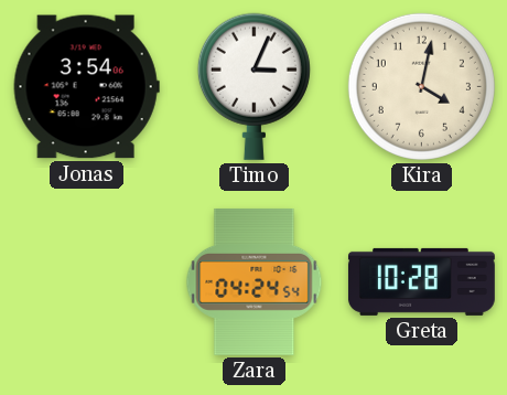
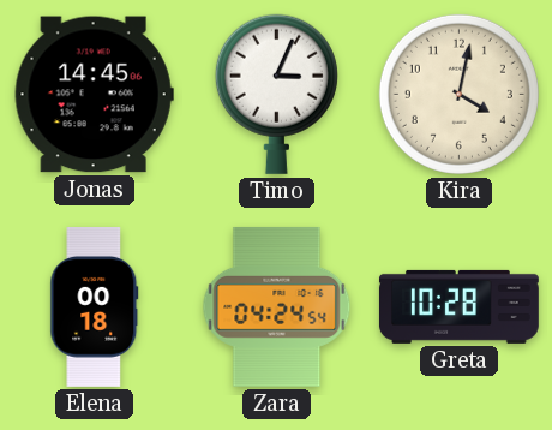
Jonas: 3:54 -> 14:45
Elena: none -> 00:18
